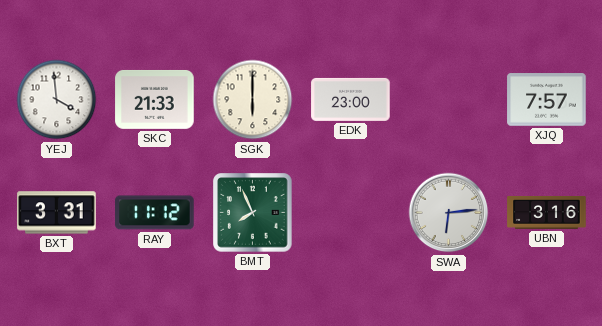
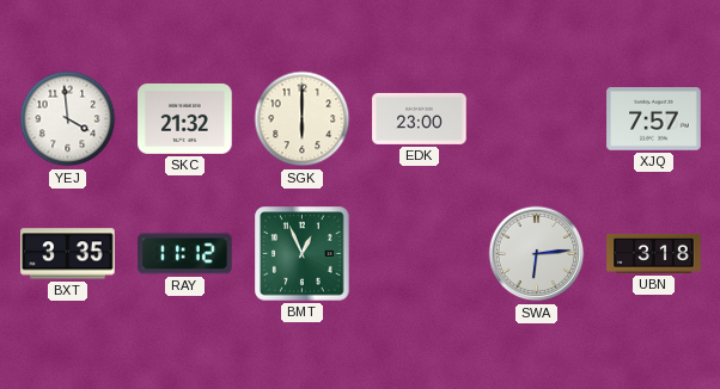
SKC: 21:33 -> 21:32
BXT: 3:31 -> 3:35
BMT: 7:56 -> 12:56
UBN: 3:16 -> 3:18
